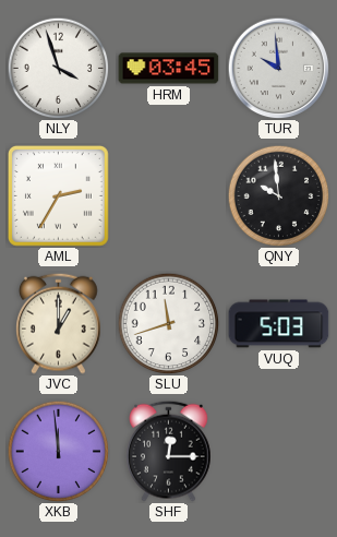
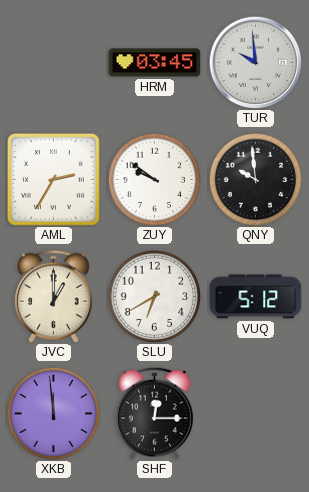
NLY: 3:57 -> none
ZUY: none -> 9:51
SLU: 11:42 -> 6:40
VUQ: 5:03 -> 5:12
